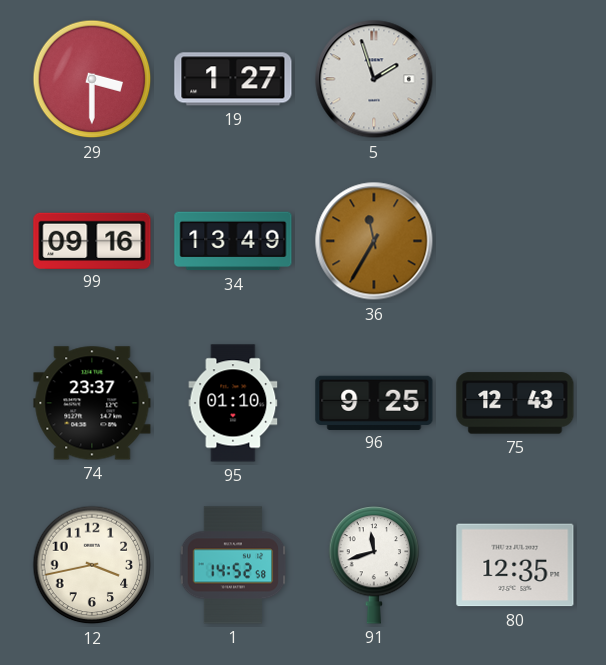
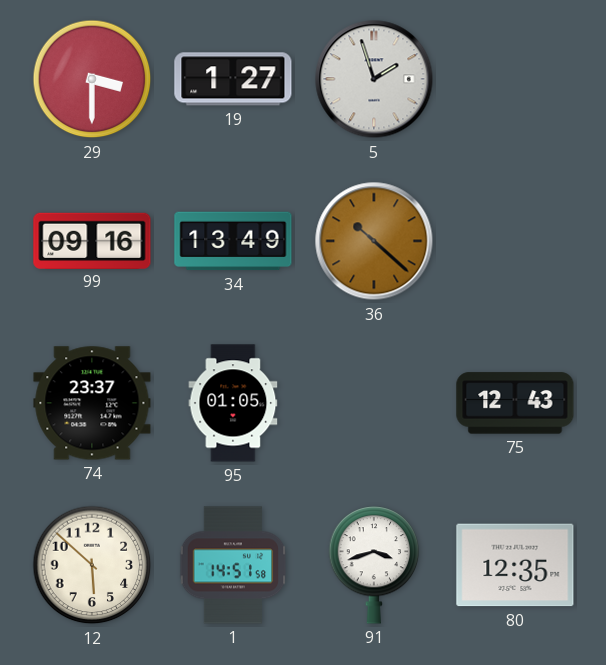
36: 11:35 -> 10:22
95: 01:10 -> 01:05
96: 9:25 -> none
12: 3:43 -> 5:52
1: 14:52 -> 14:51
91: 11:42 -> 3:42
